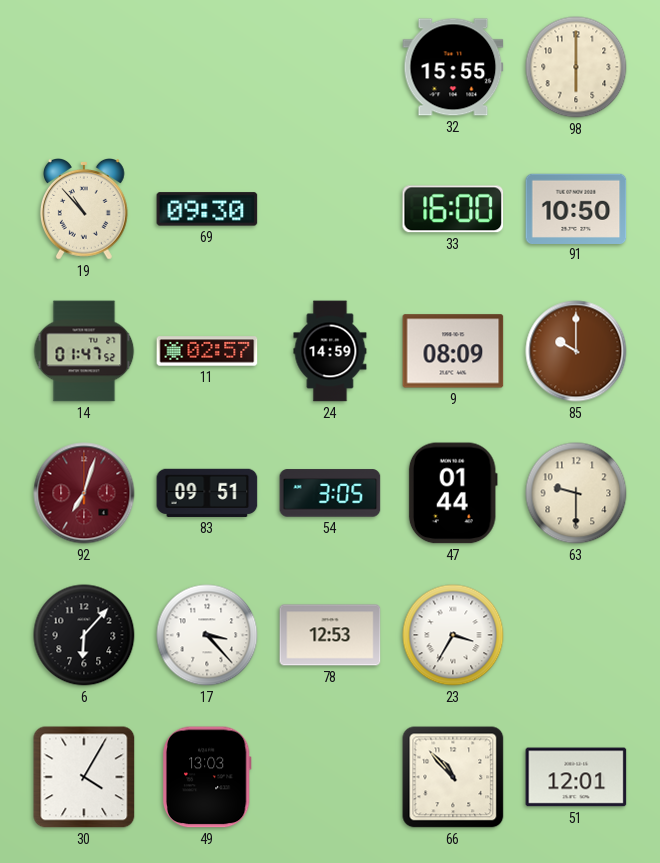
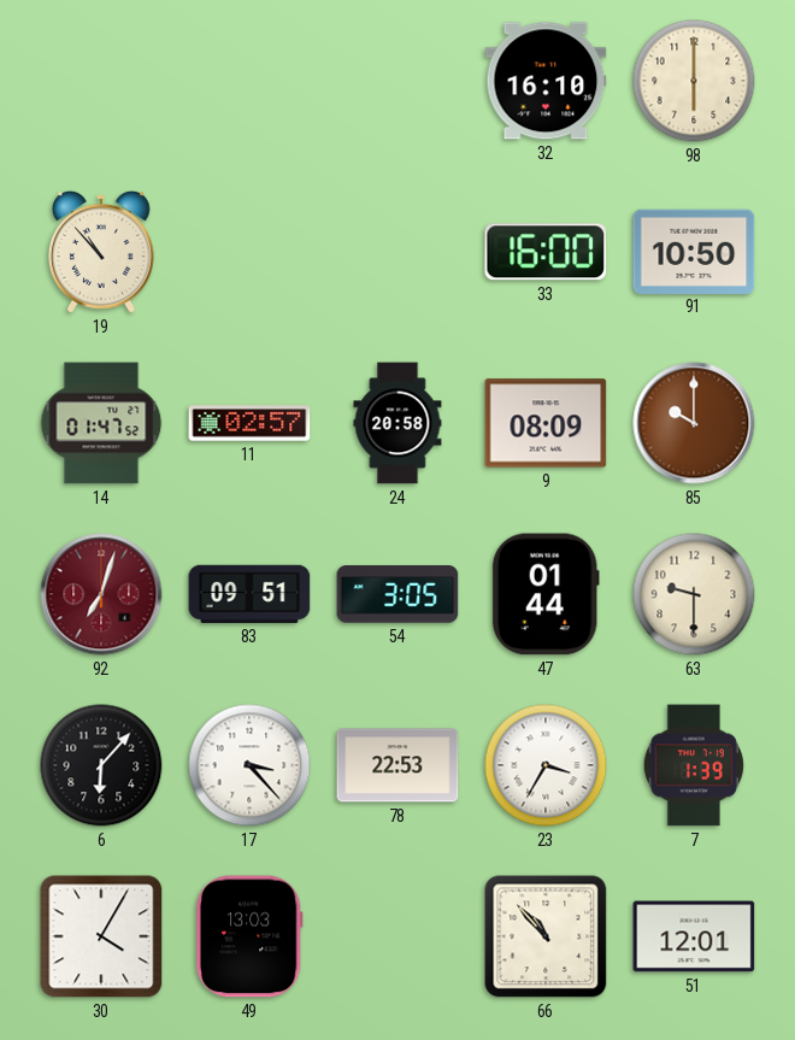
32: 15:55 -> 16:10
69: 09:30 -> none
24: 14:59 -> 20:58
78: 12:53 -> 22:53
7: none -> 1:39
